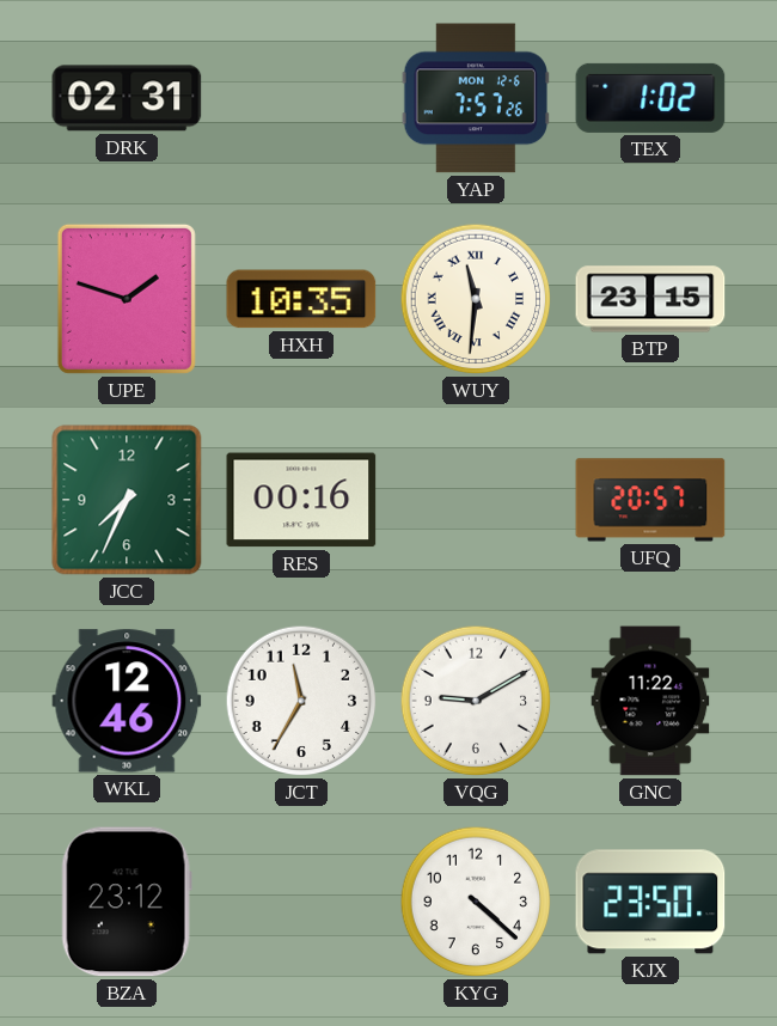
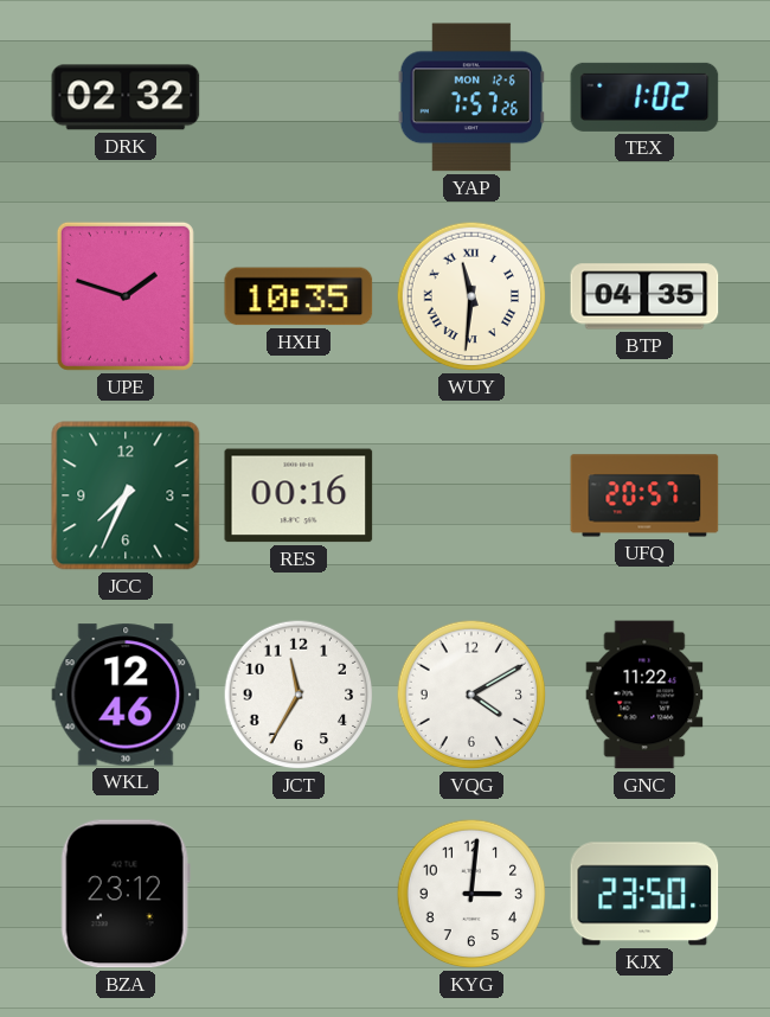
DRK: 02:31 -> 02:32
BTP: 23:15 -> 04:35
VQG: 9:10 -> 4:10
KYG: 4:22 -> 3:01
